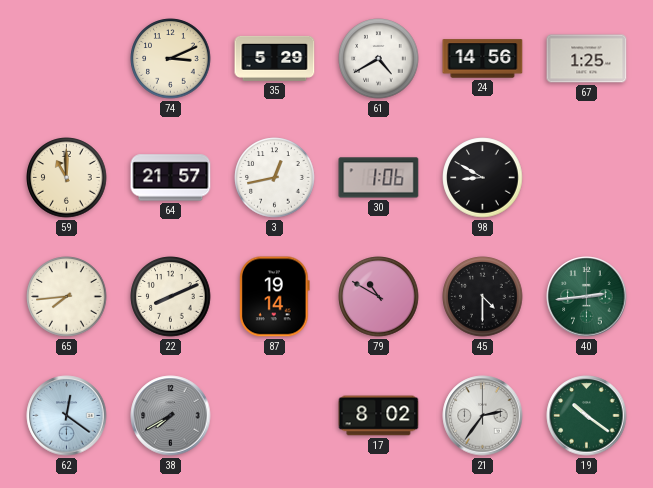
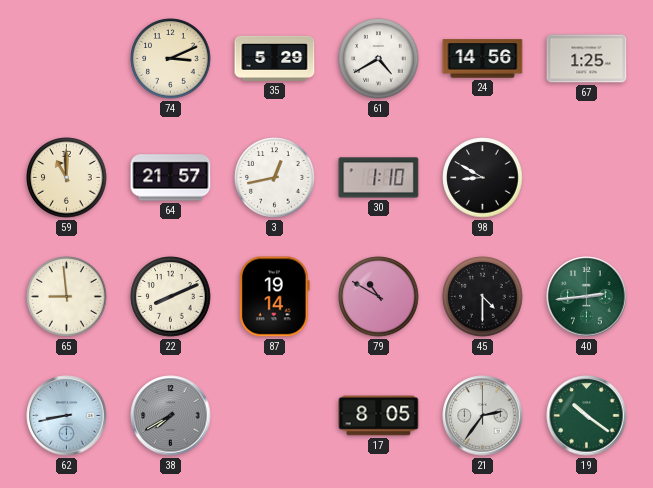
30: 1:06 -> 1:10
65: 7:44 -> 8:59
62: 12:21 -> 8:43
17: 8:02 -> 8:05
